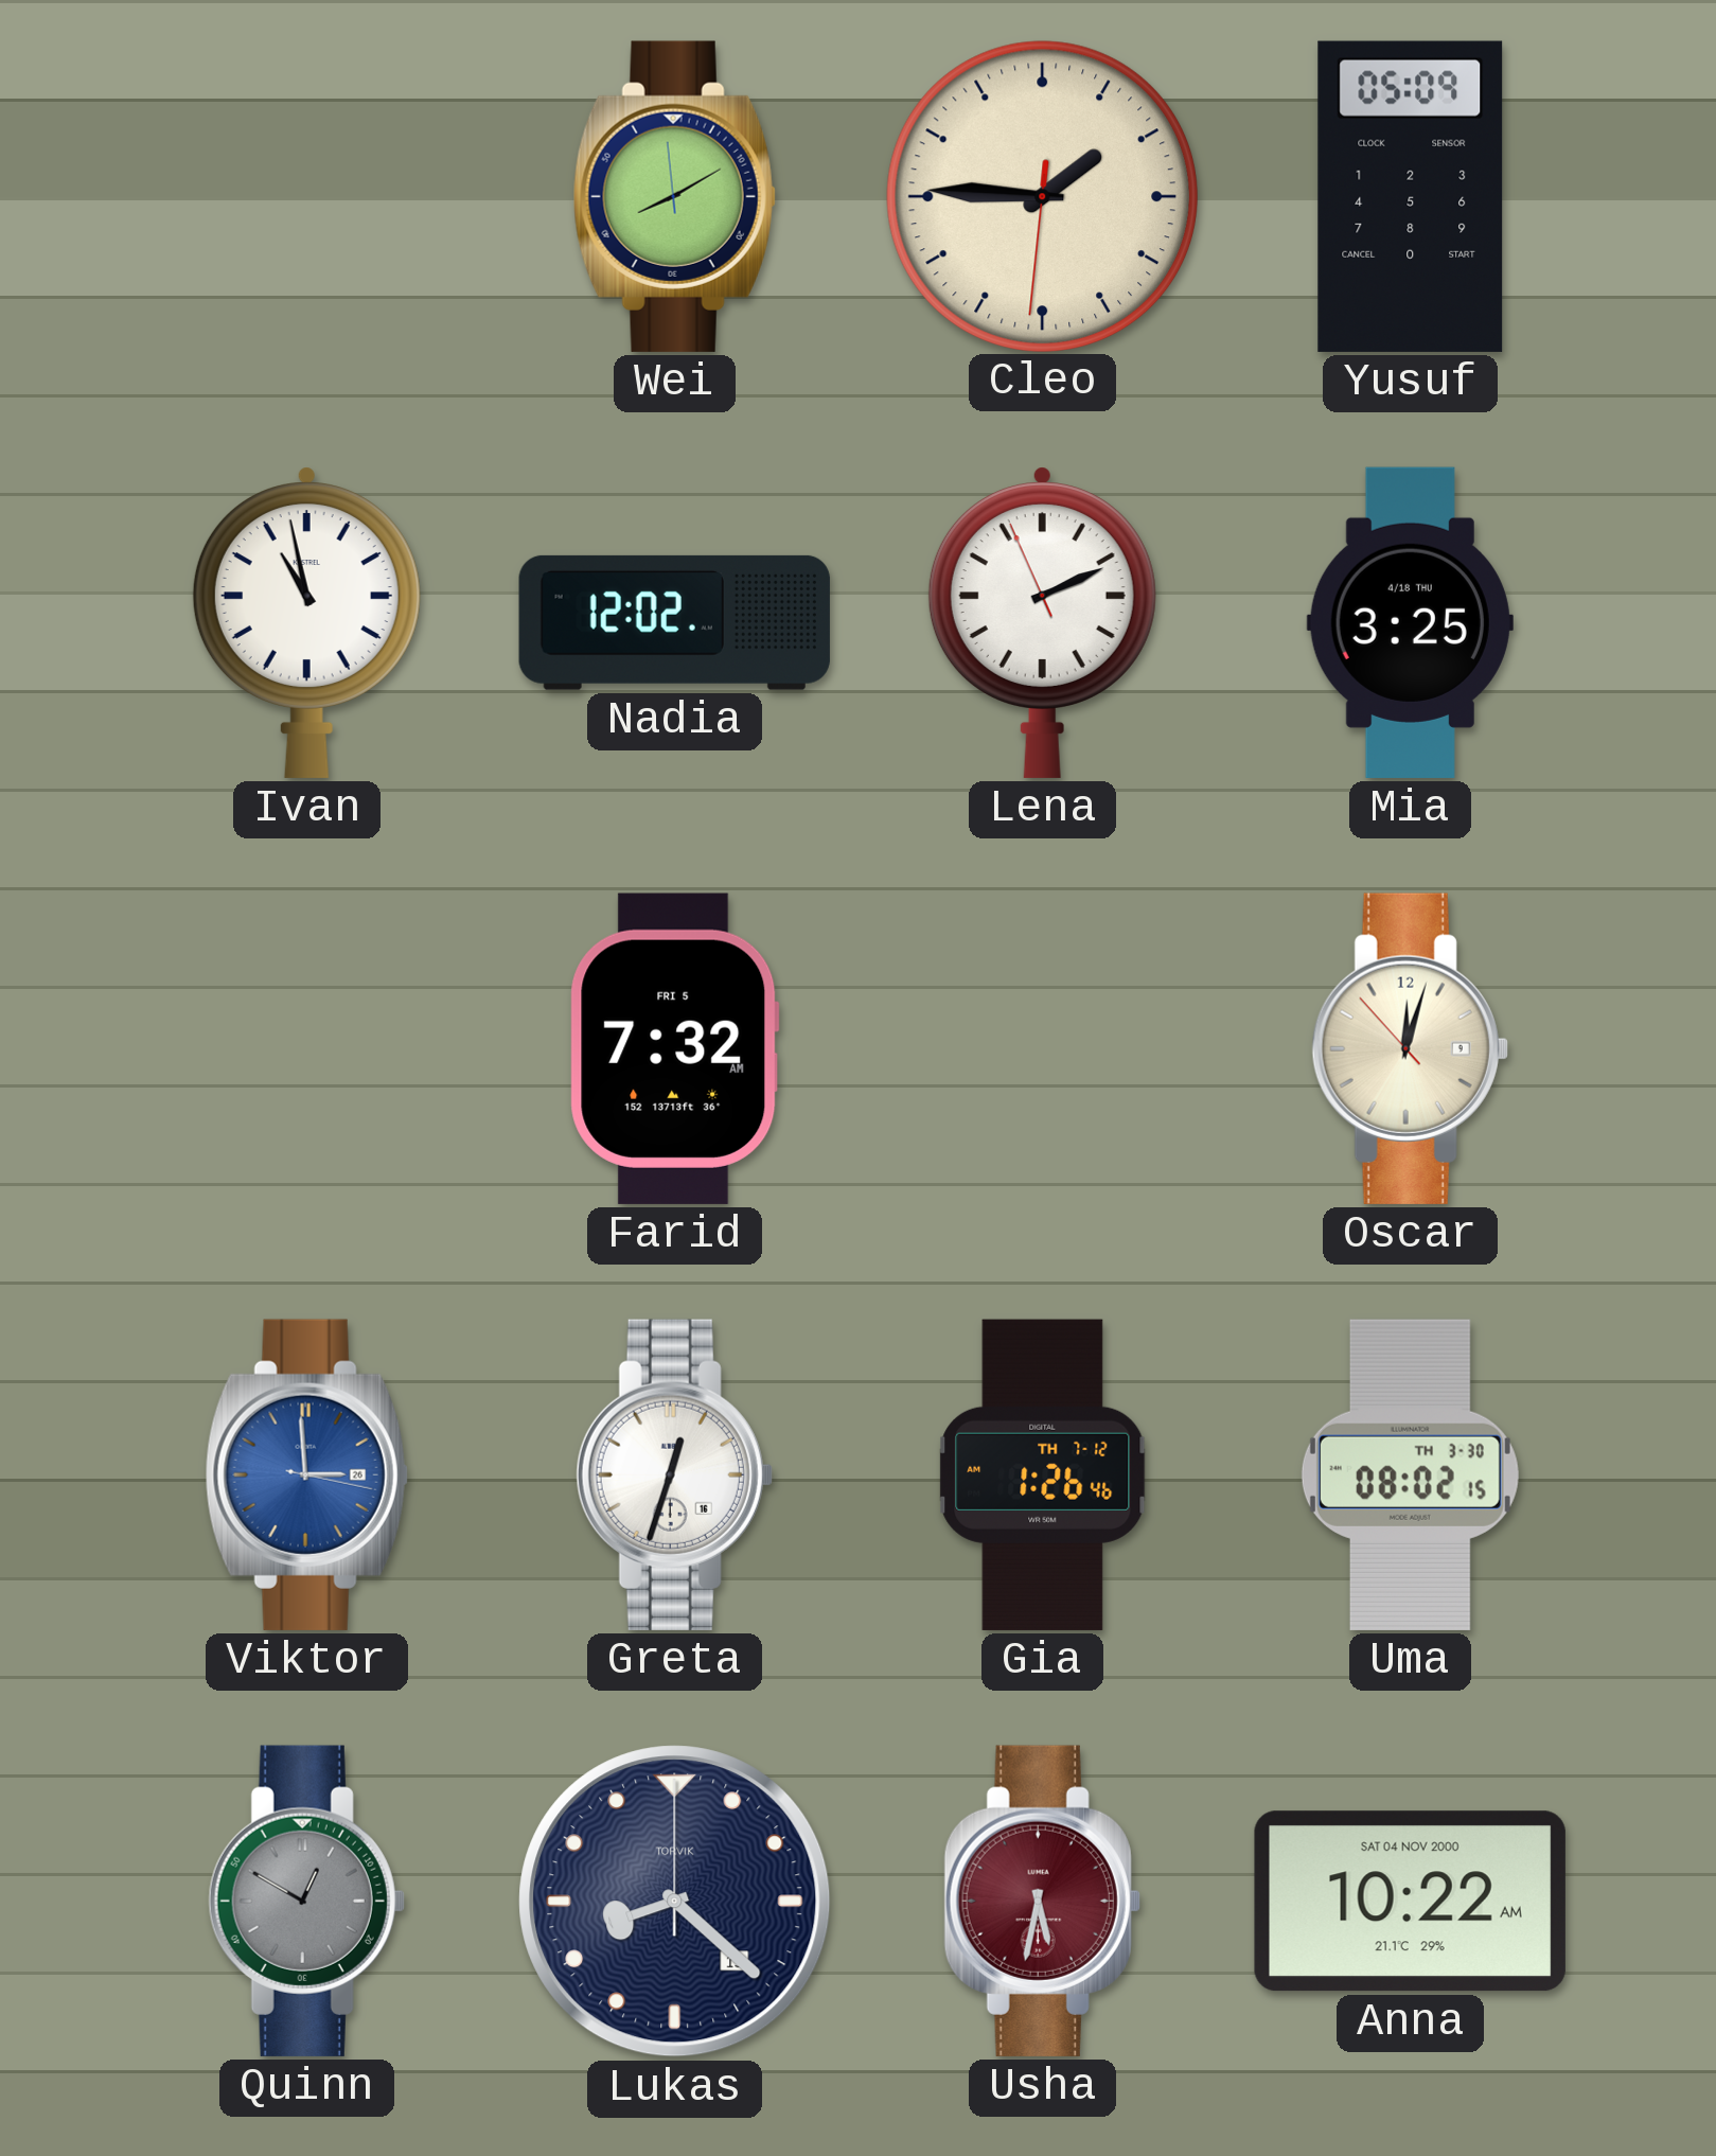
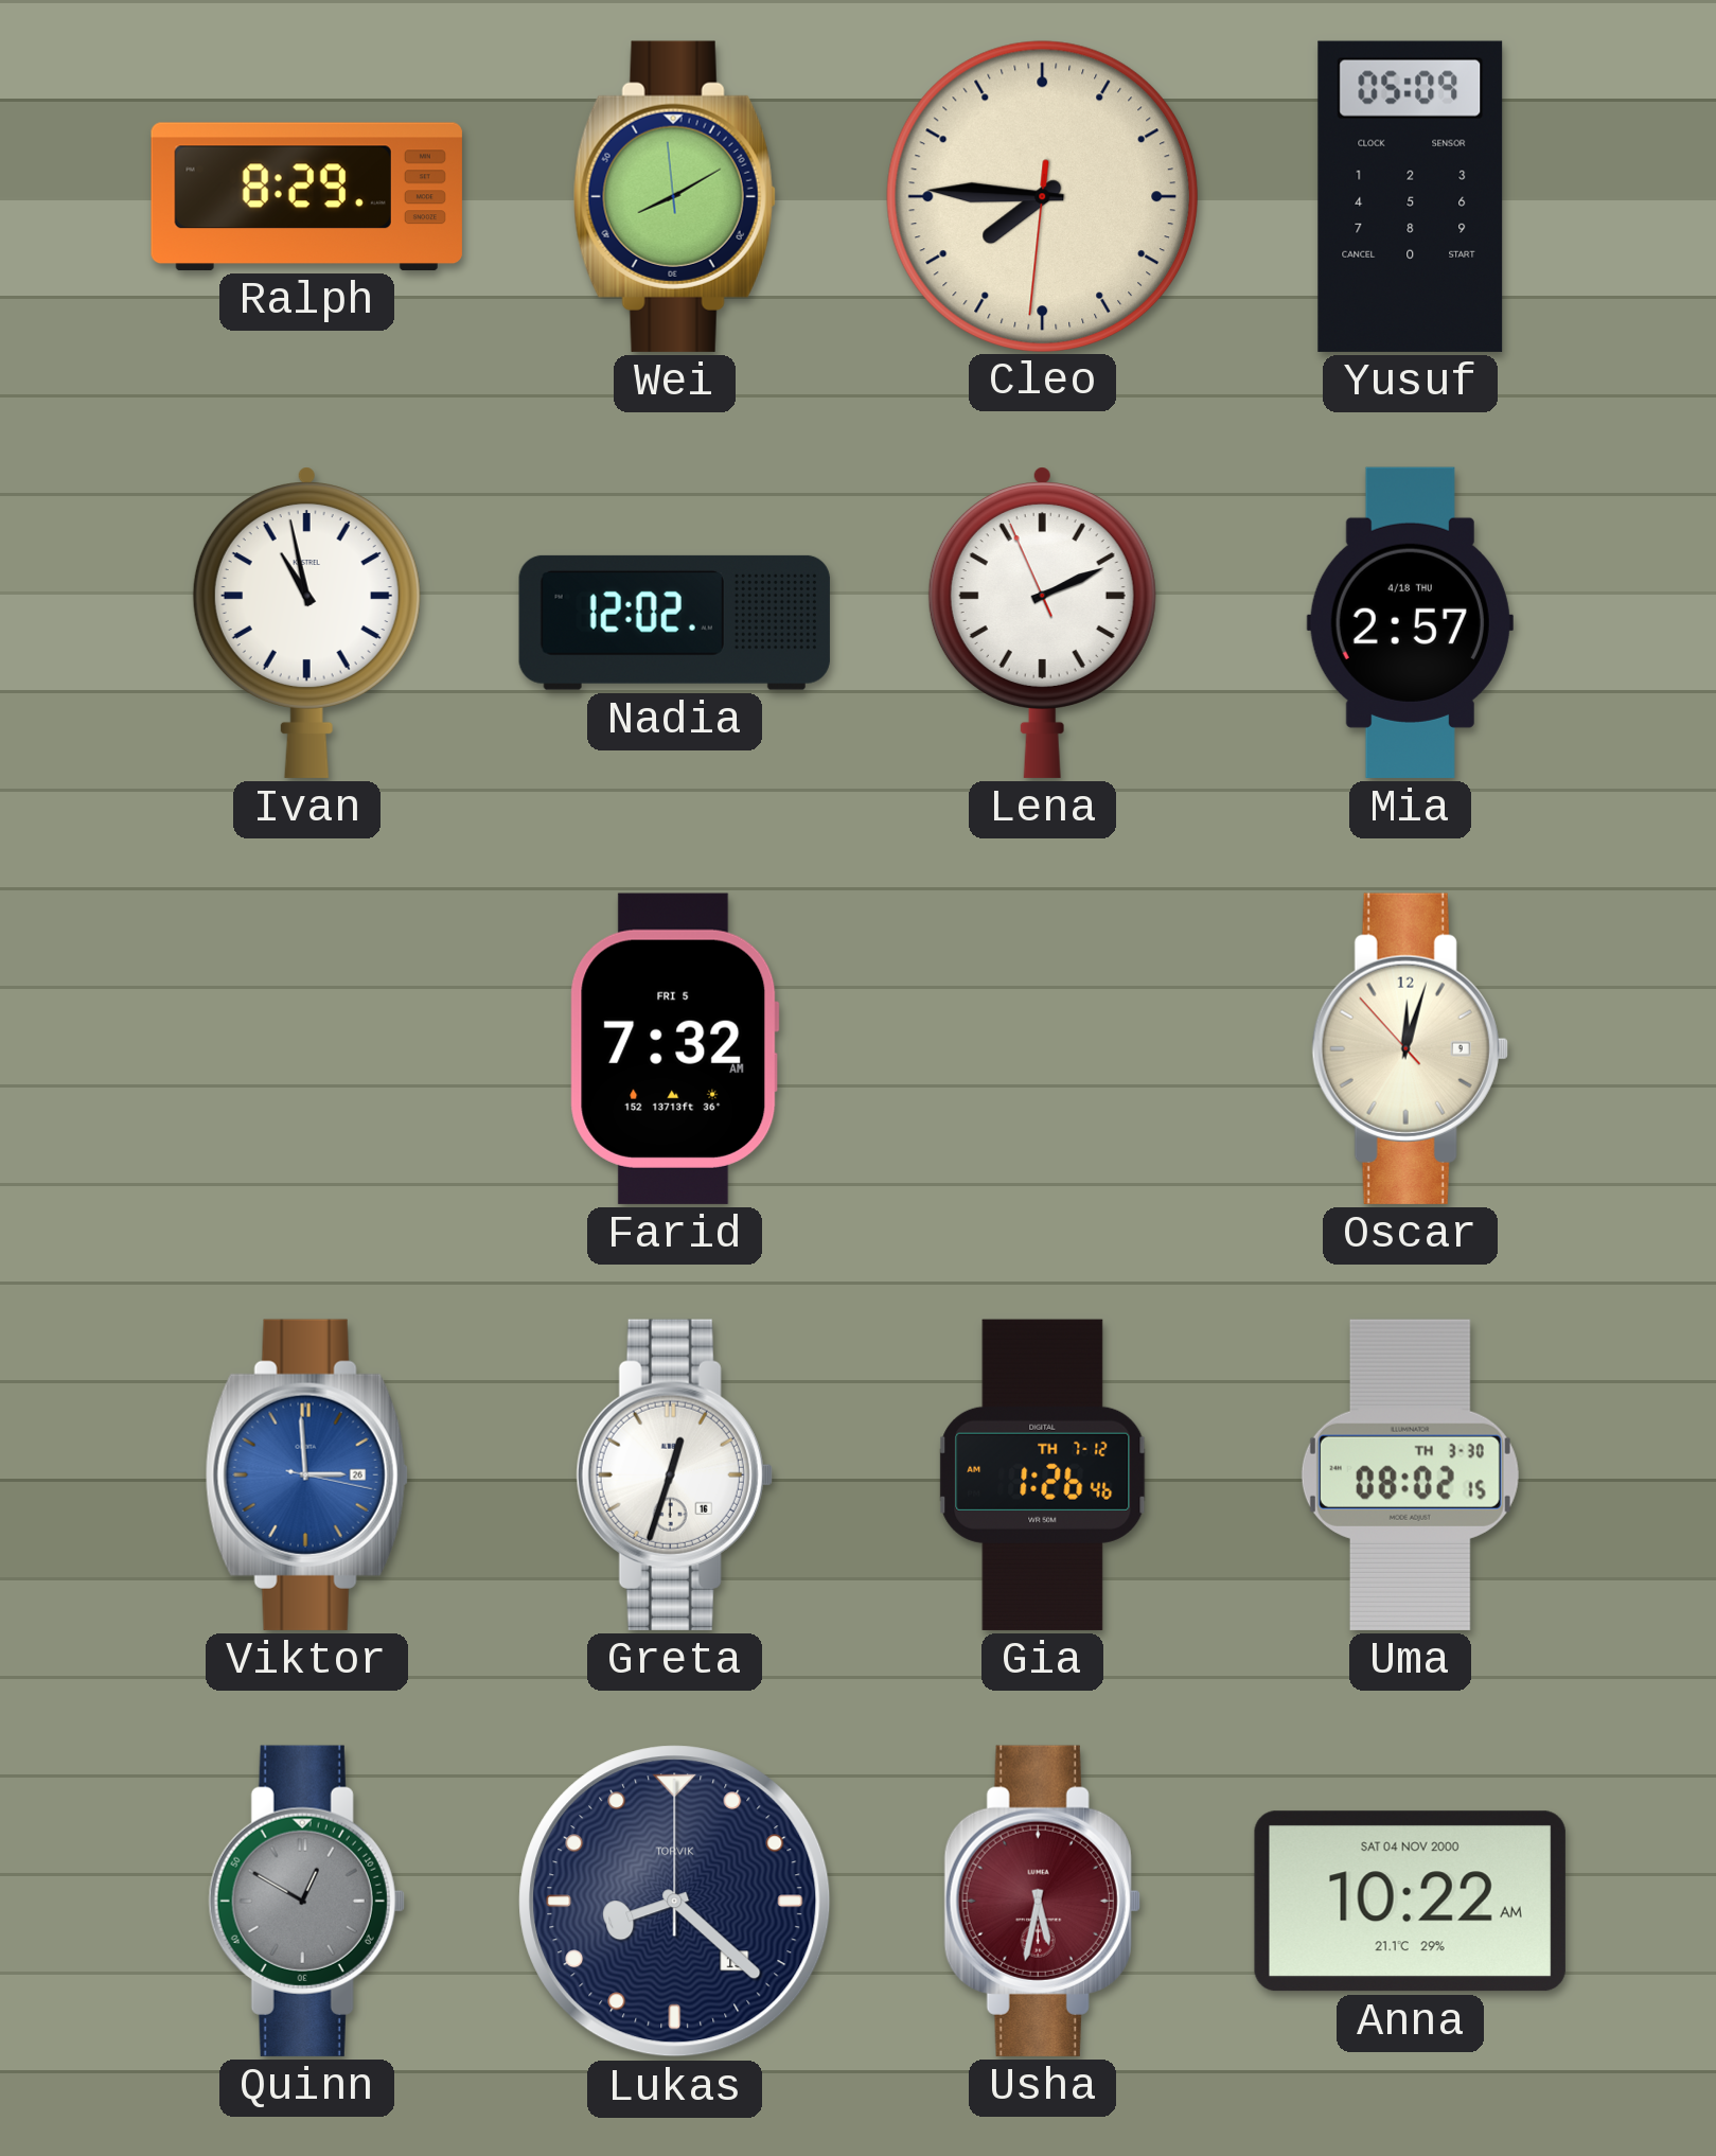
Ralph: none -> 8:29
Cleo: 1:45 -> 7:45
Mia: 3:25 -> 2:57
